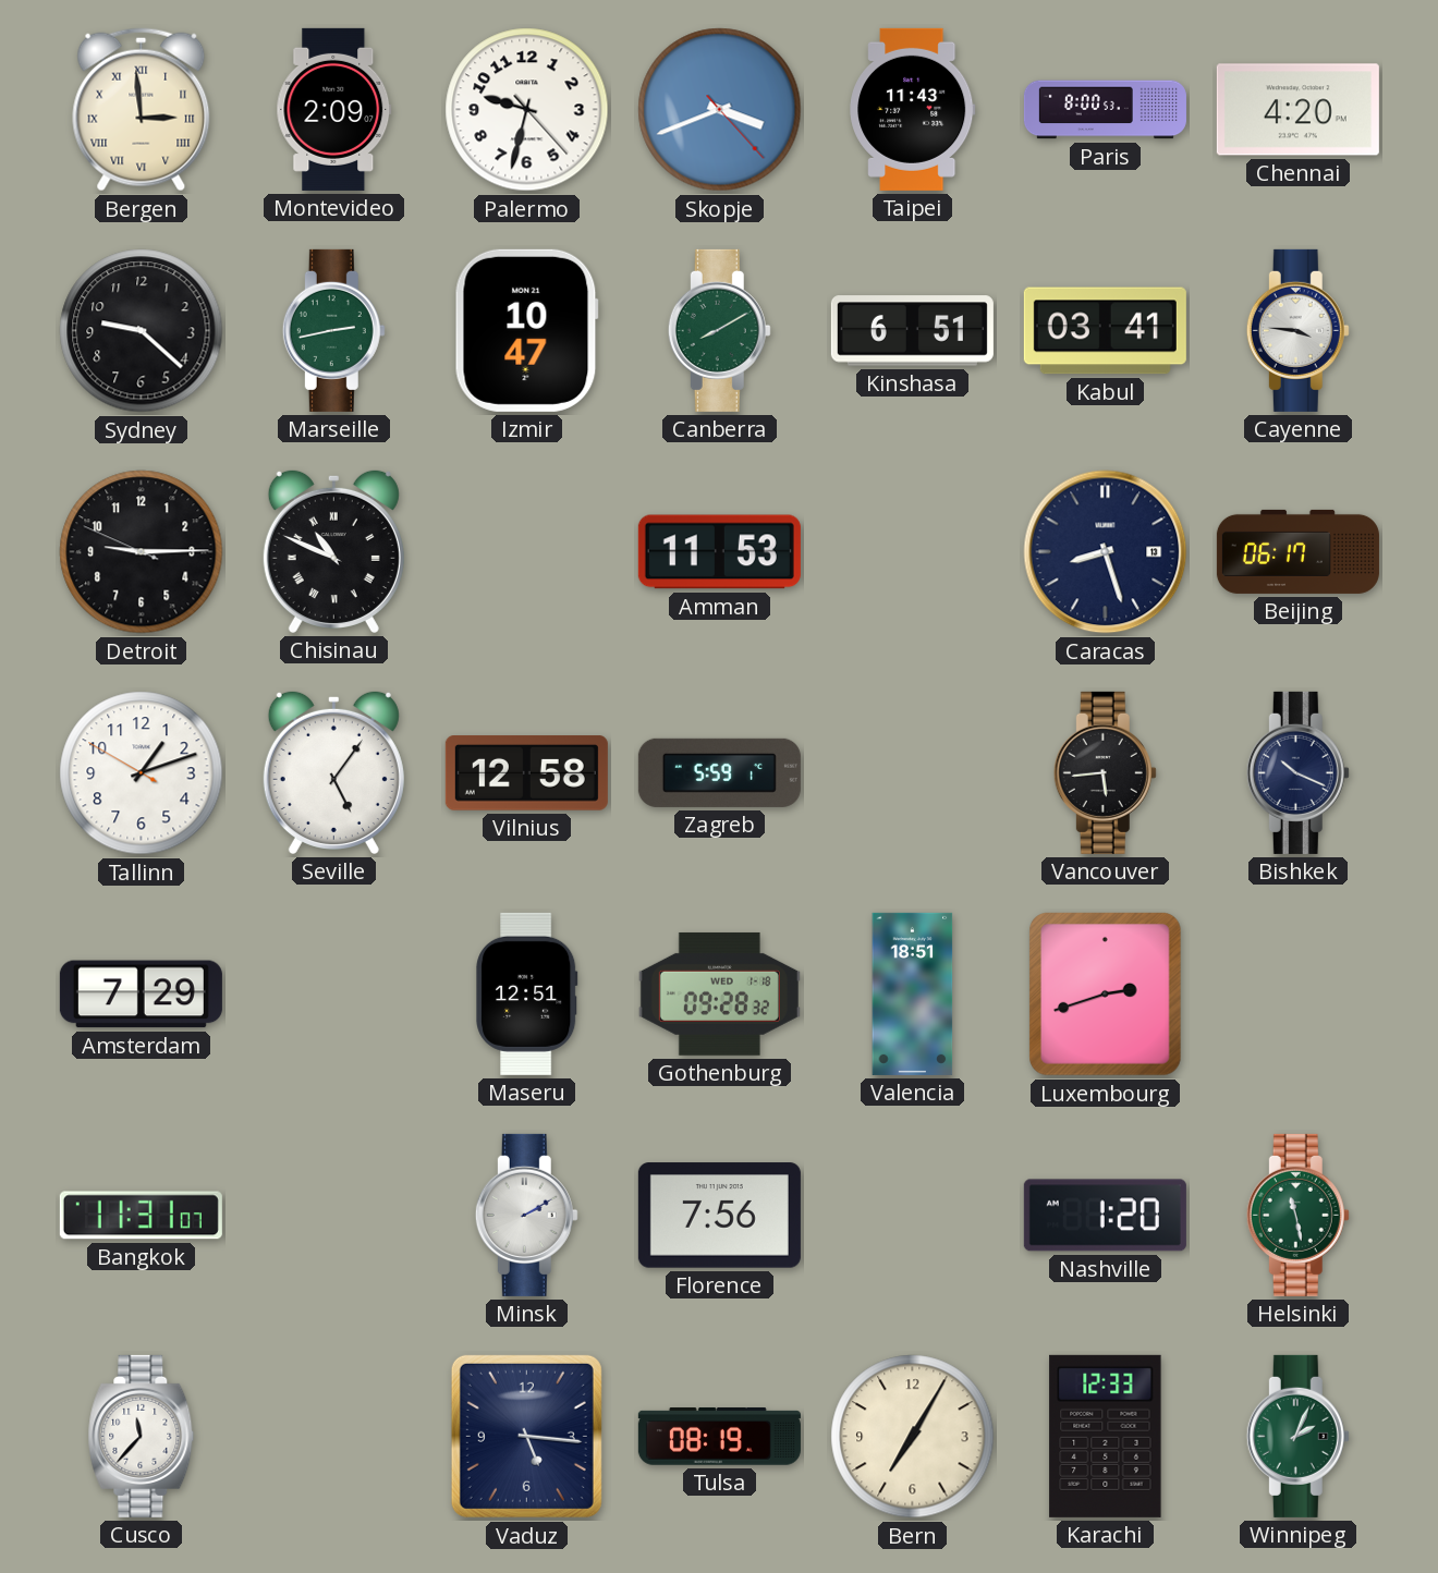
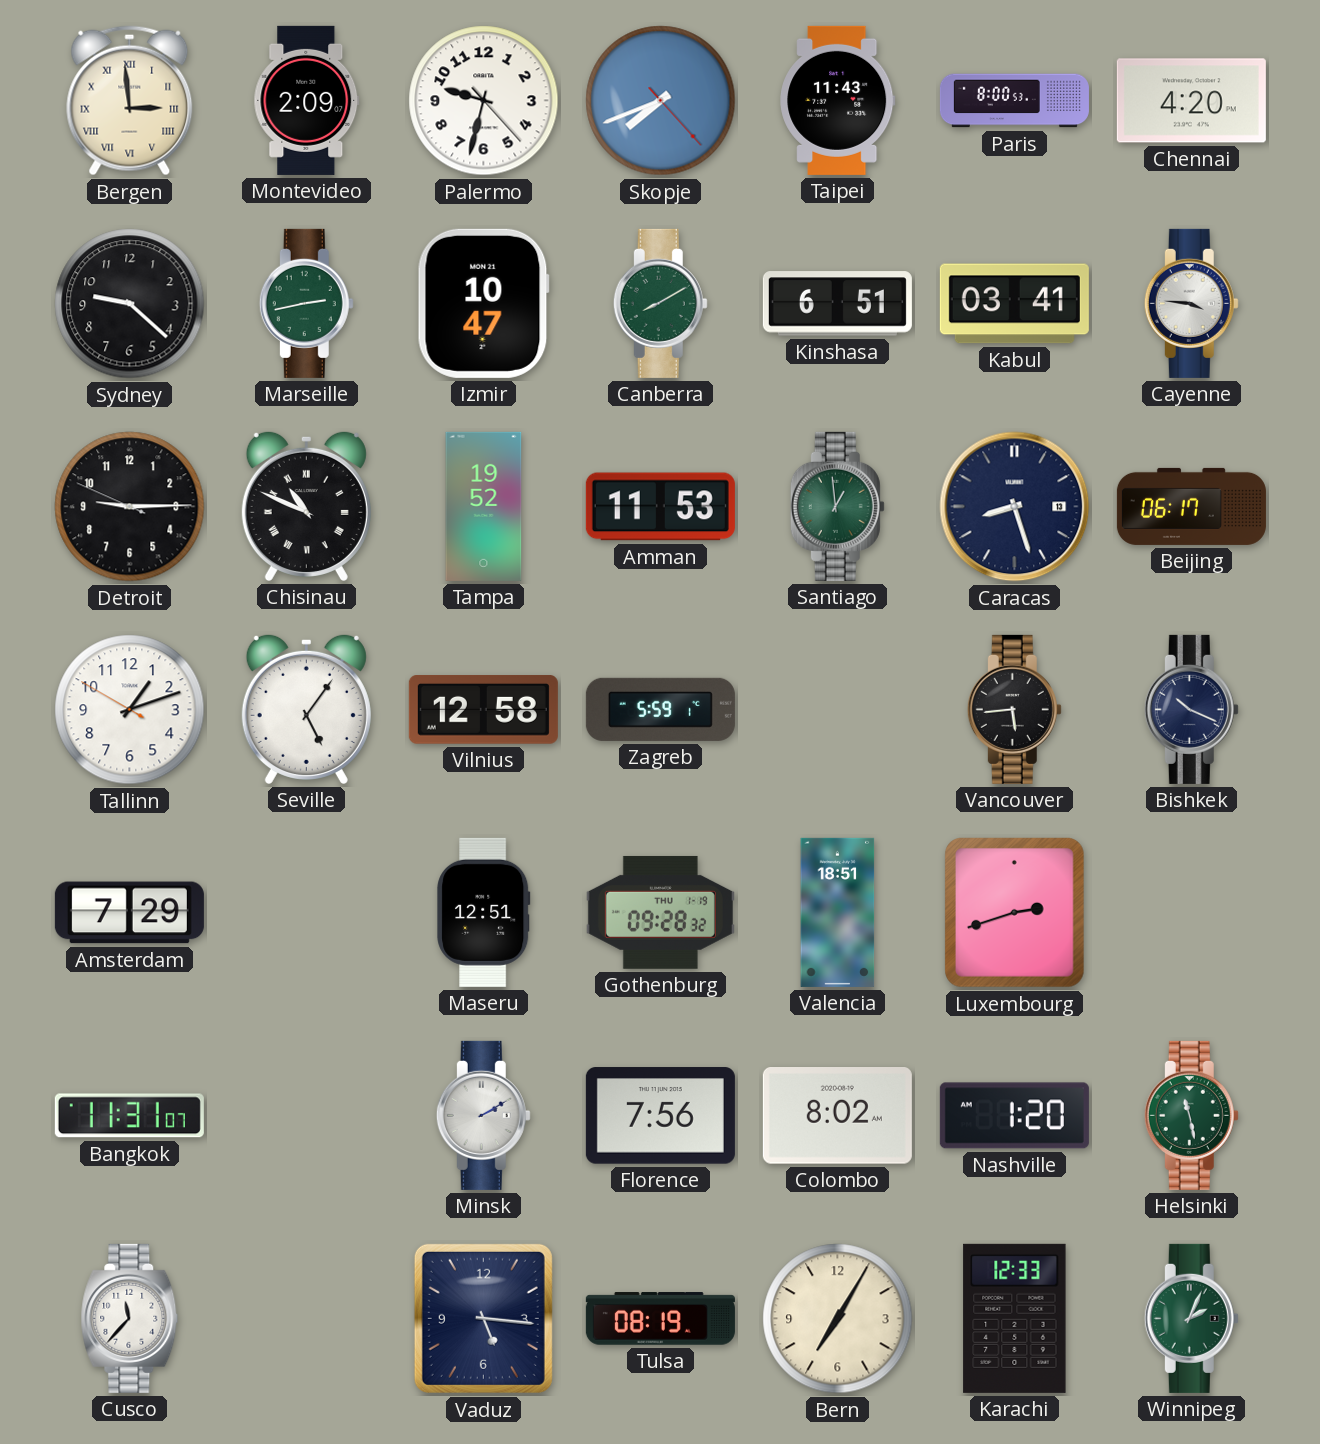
Skopje: 3:41 -> 7:41
Tampa: none -> 19:52
Santiago: none -> 12:59
Gothenburg date: WED 1-18 -> THU 1-19
Colombo: none -> 8:02
